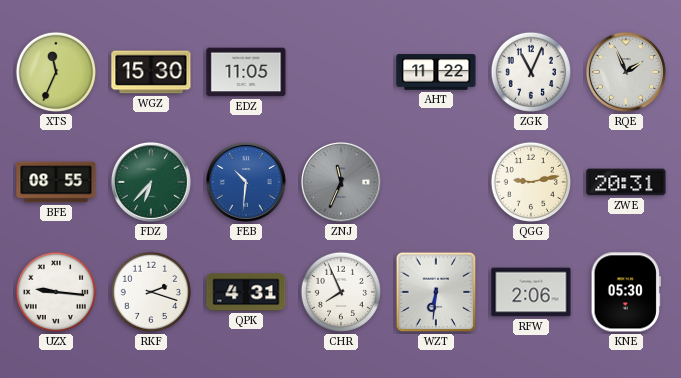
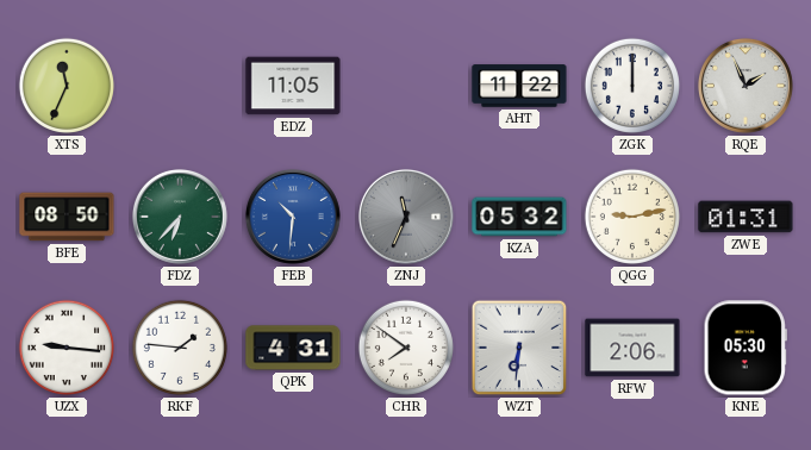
WGZ: 15:30 -> none
ZGK: 11:04 -> 12:00
BFE: 08:55 -> 08:50
KZA: none -> 05:32
ZWE: 20:31 -> 01:31
RKF: 2:18 -> 1:46
CHR: 7:56 -> 7:51
